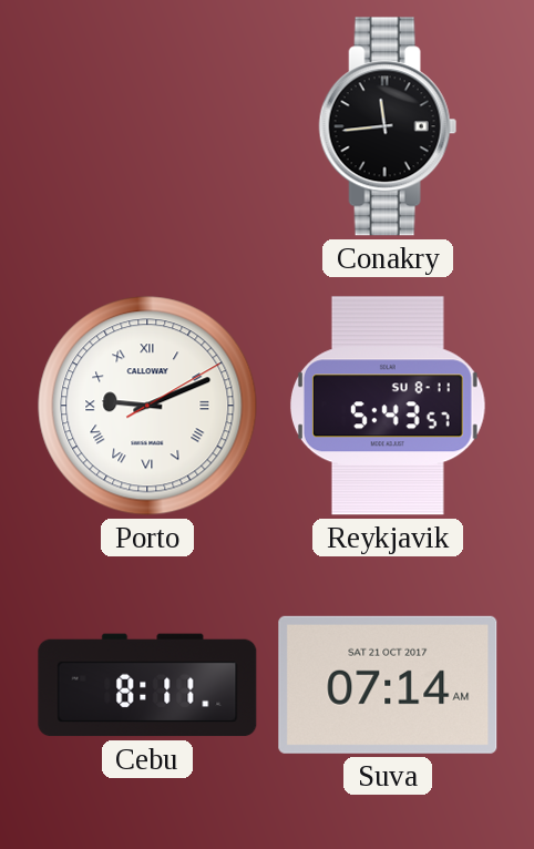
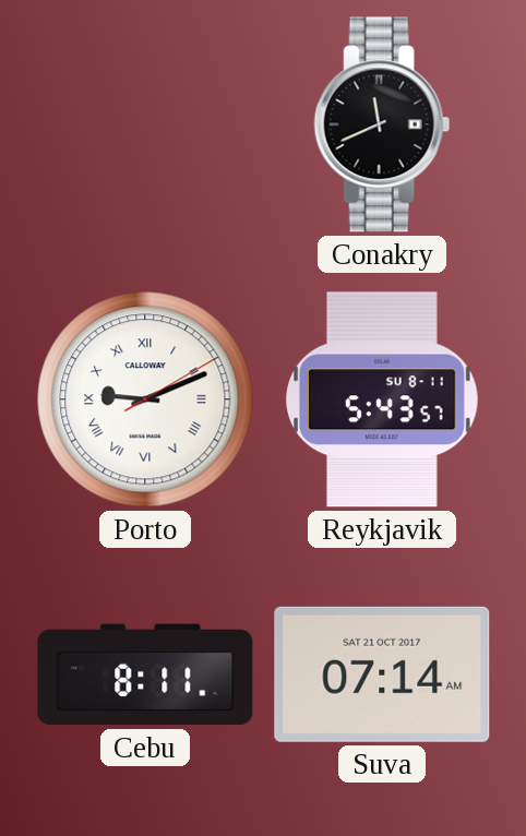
Conakry: 11:44 -> 11:41
